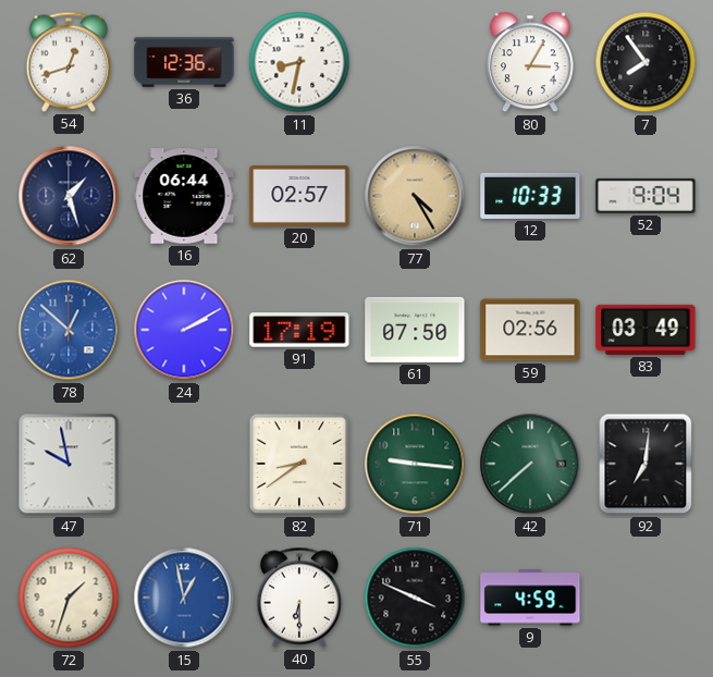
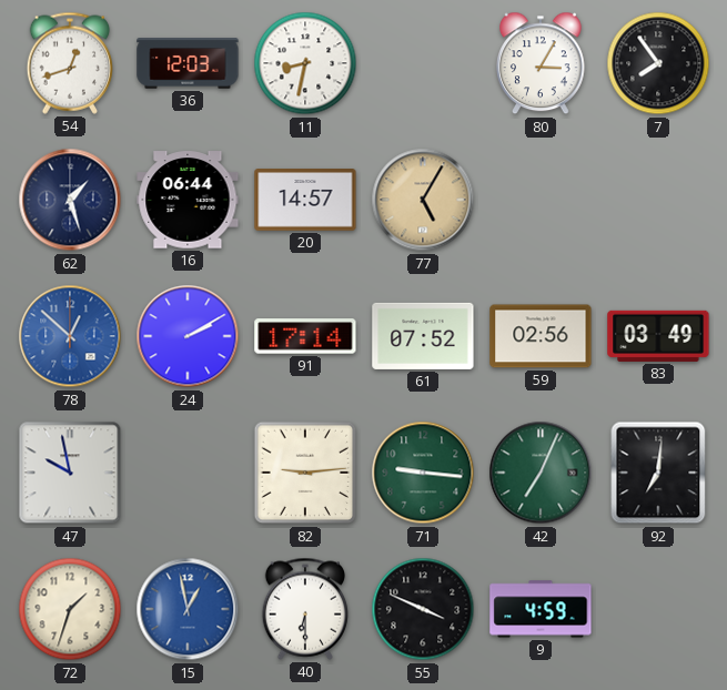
36: 12:36 -> 12:03
20: 02:57 -> 14:57
77: 4:25 -> 5:05
12: 10:33 -> none
52: 9:04 -> none
91: 17:19 -> 17:14
61: 07:50 -> 07:52
82: 8:39 -> 9:14
42: 7:38 -> 7:04
